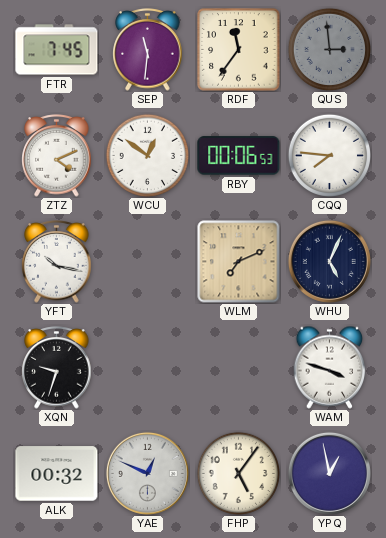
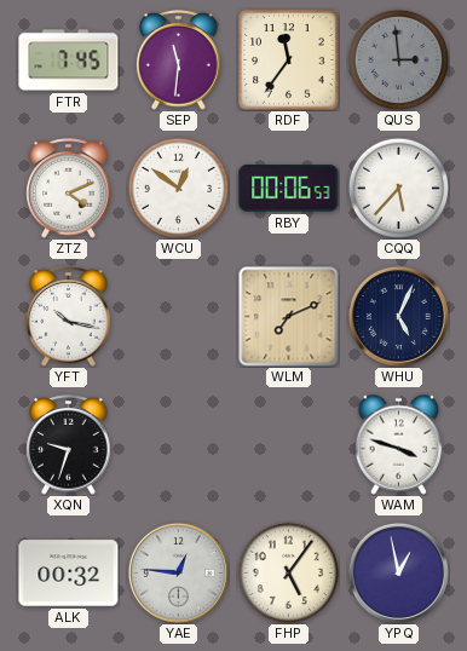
CQQ: 7:46 -> 5:37
YAE: 12:49 -> 12:46
